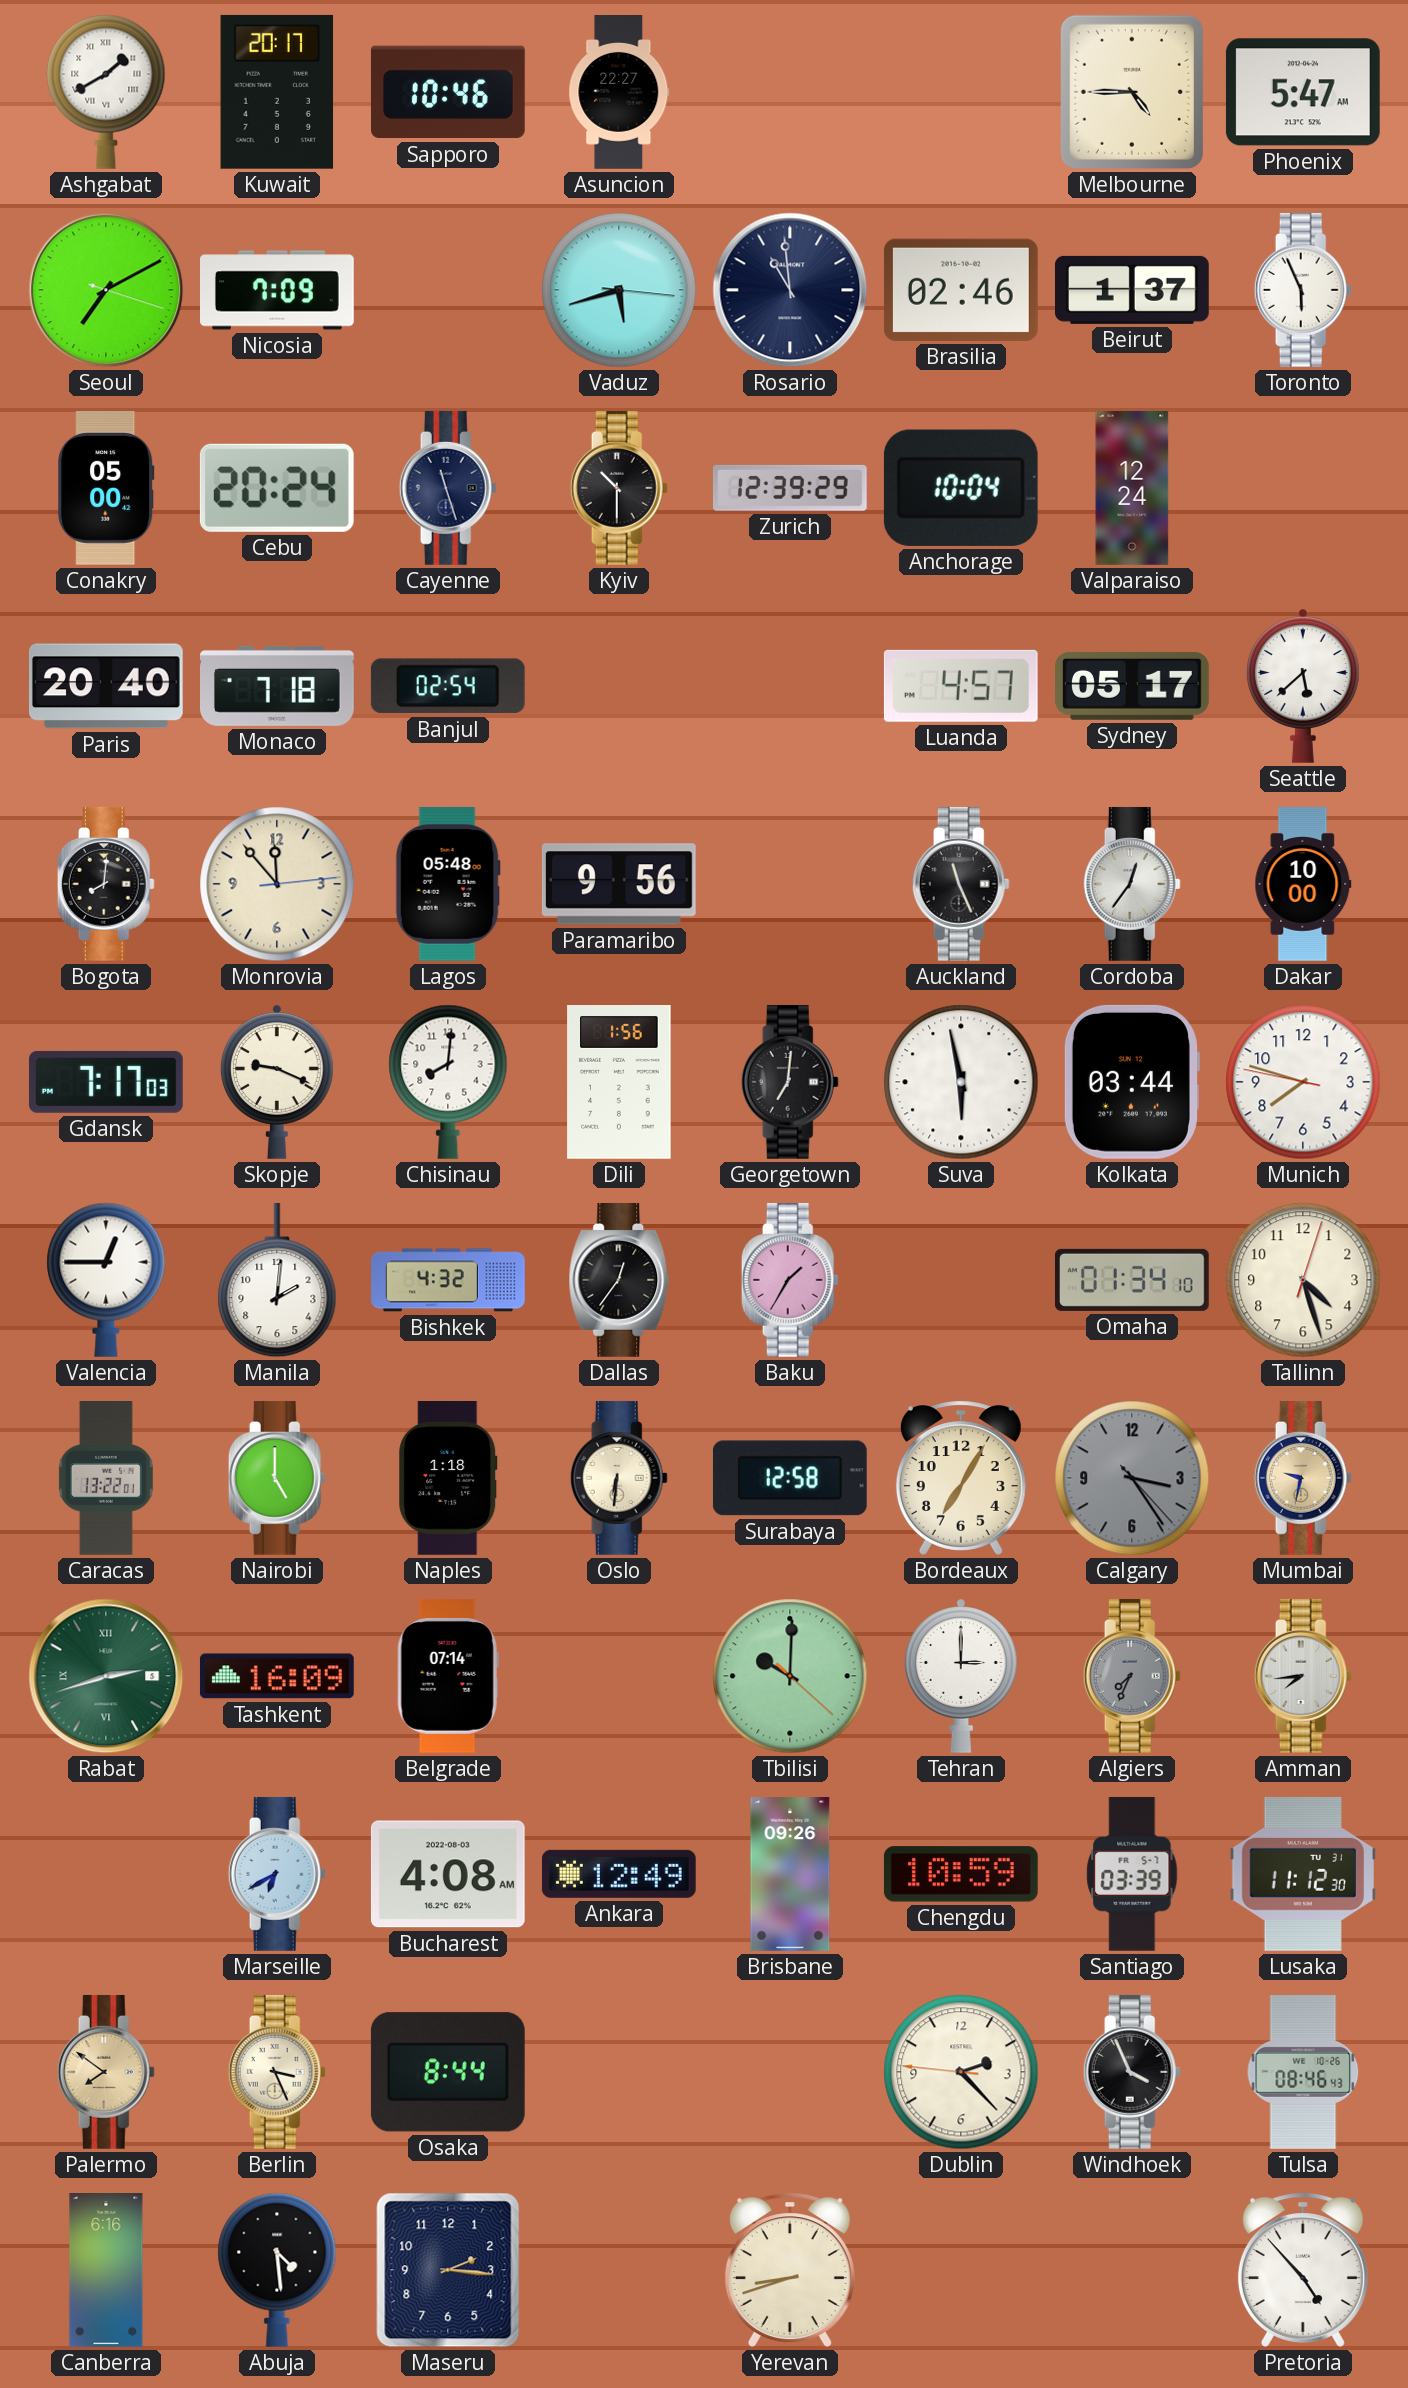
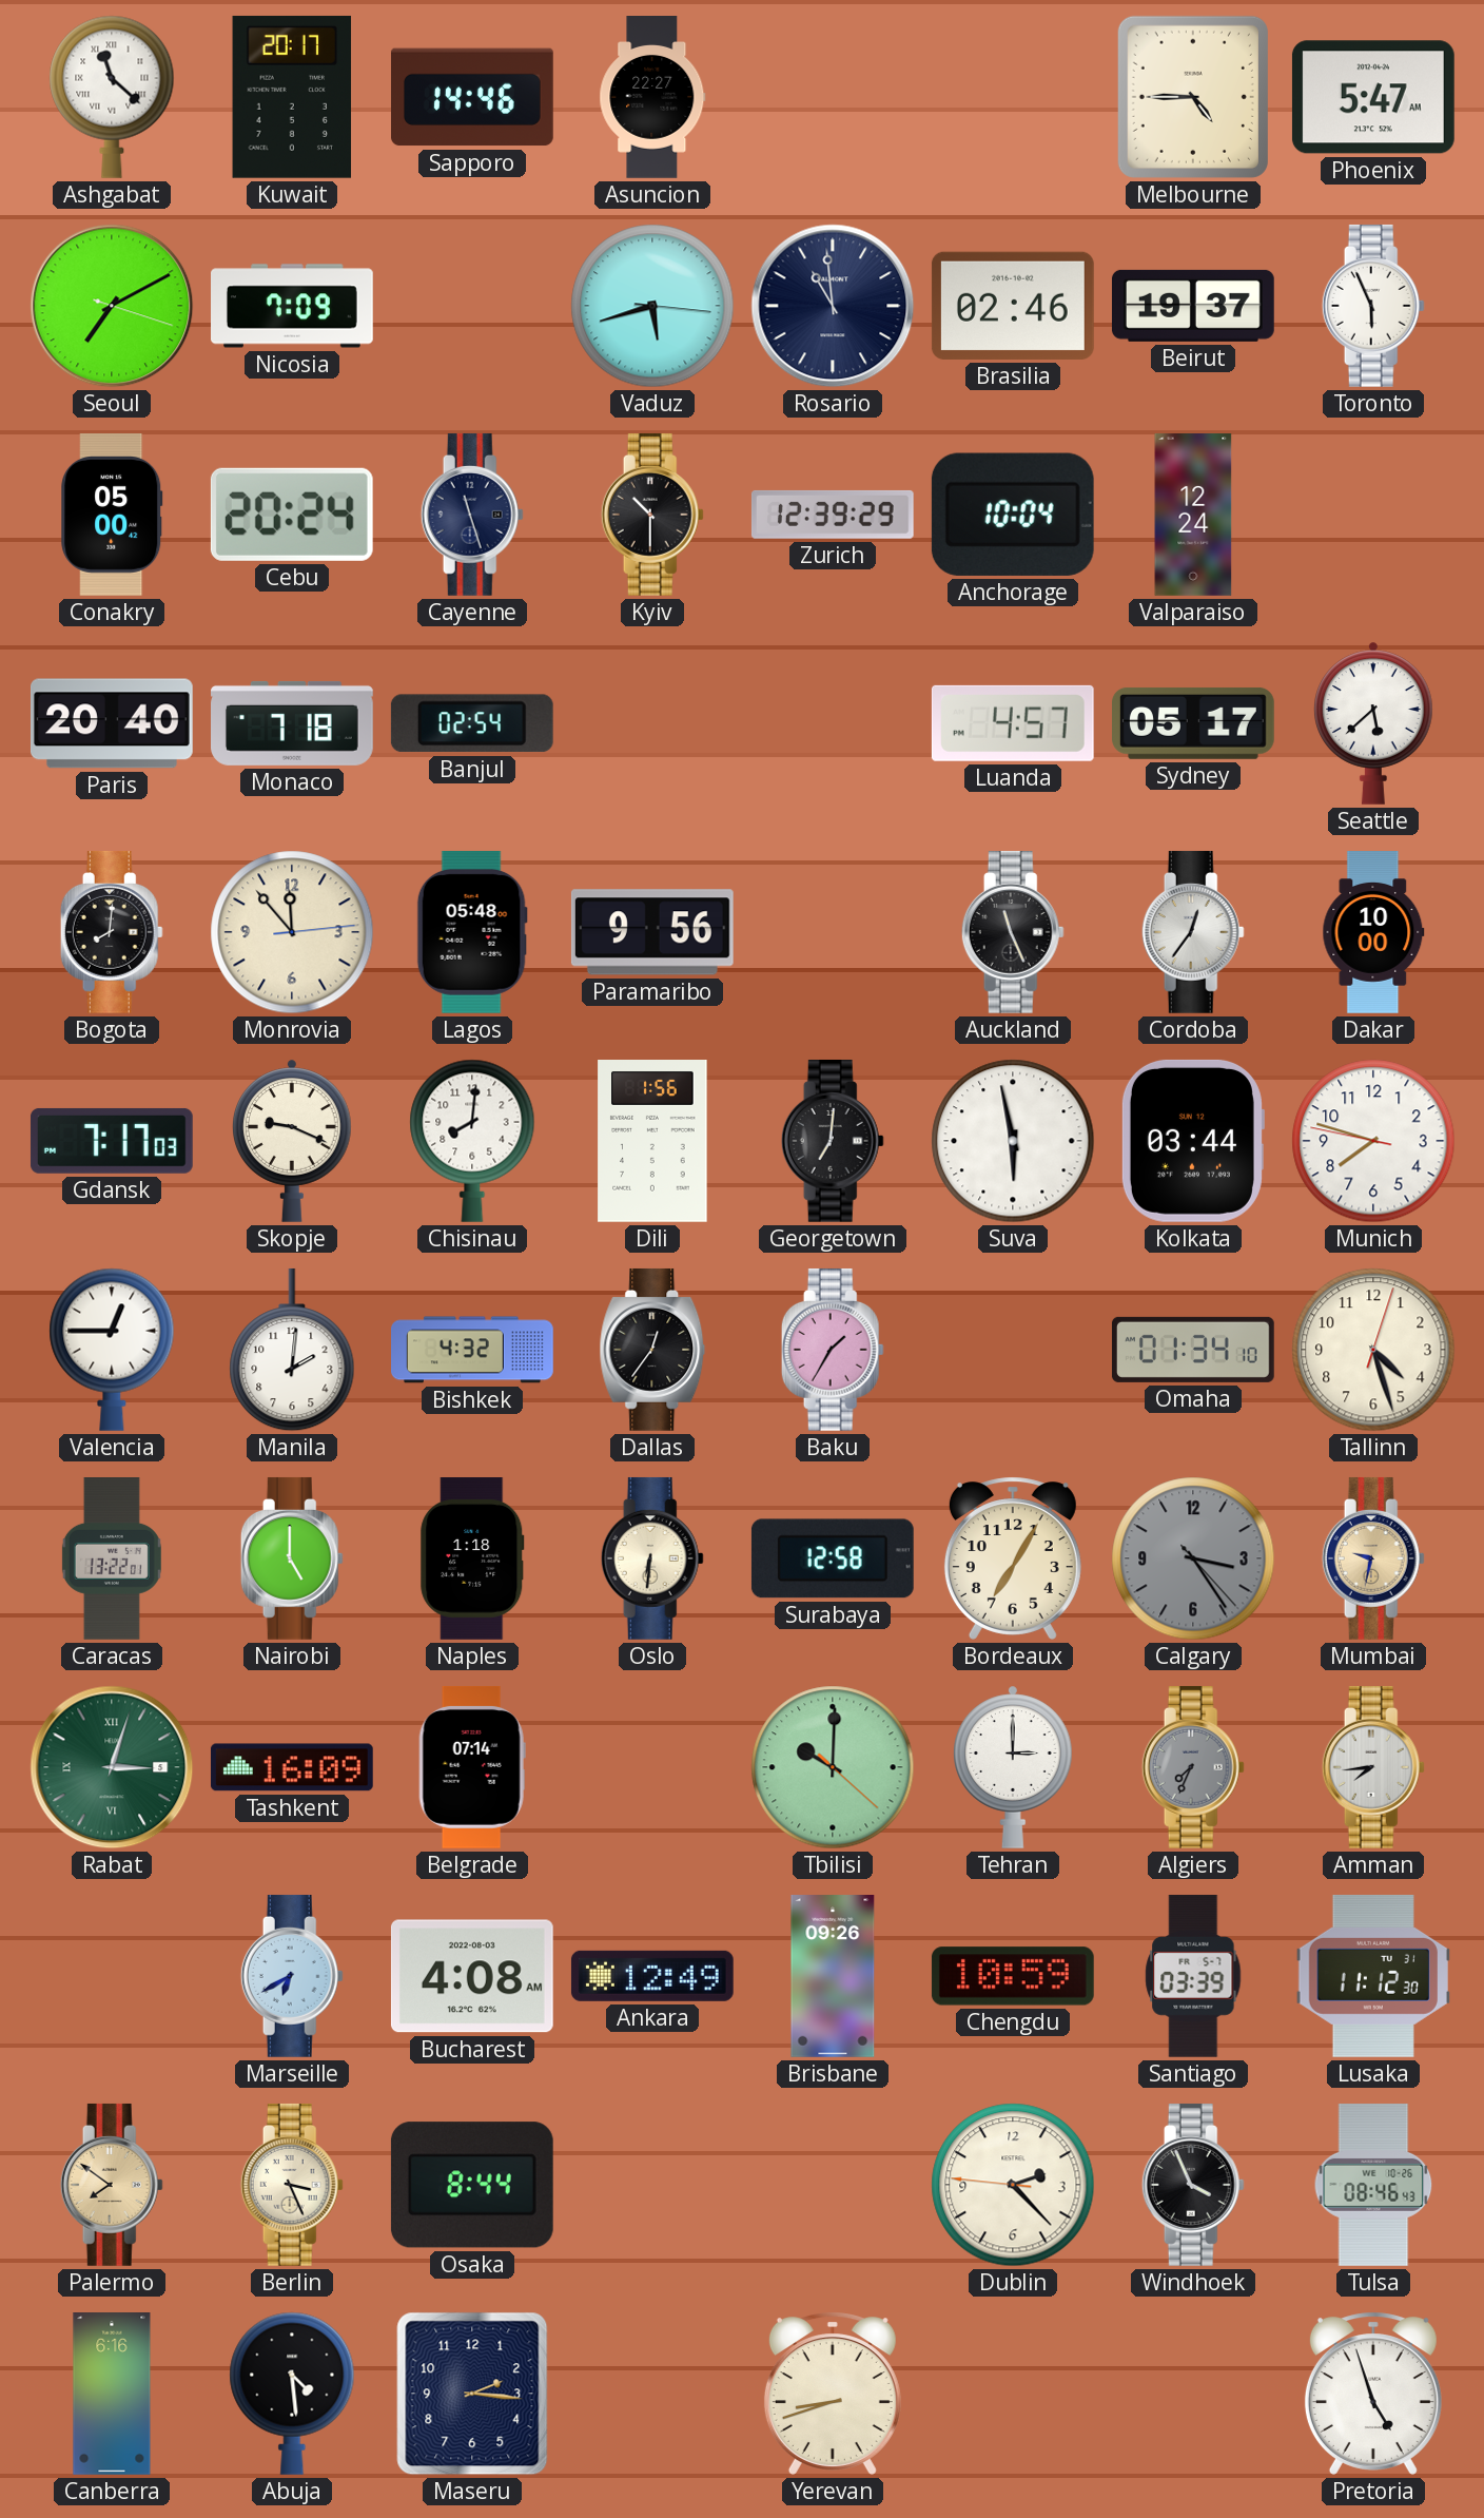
Ashgabat: 1:40 -> 11:22
Sapporo: 10:46 -> 14:46
Beirut: 1:37 -> 19:37
Rabat: 2:42 -> 3:03
Pretoria: 4:53 -> 4:57
